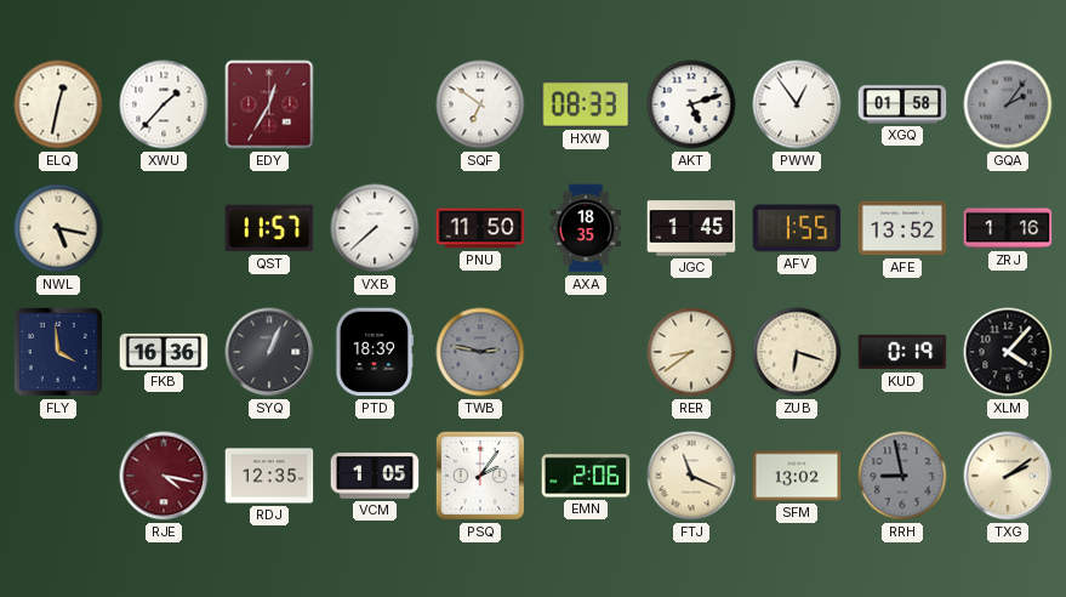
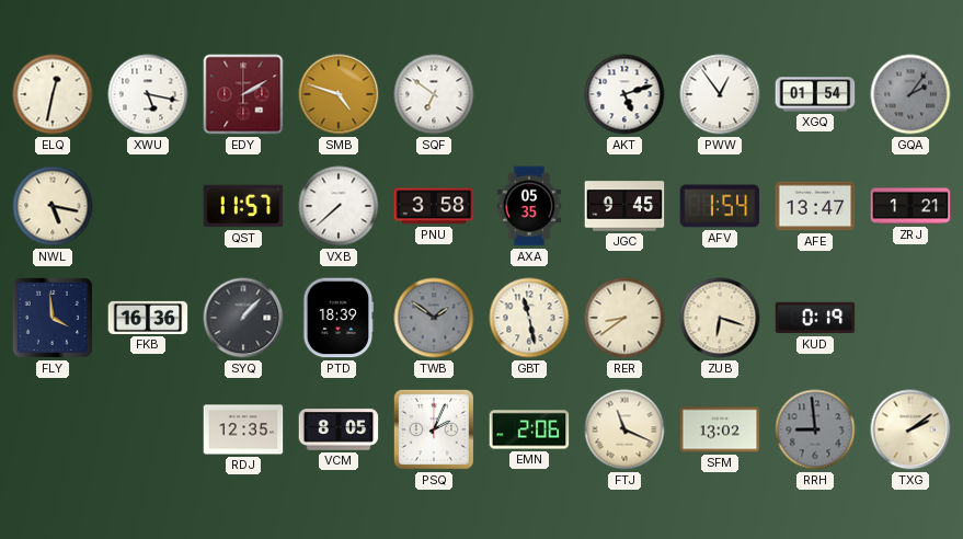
XWU: 1:37 -> 5:17
EDY: 12:35 -> 2:10
SMB: none -> 4:48
HXW: 08:33 -> none
XGQ: 01:58 -> 01:54
PNU: 11:50 -> 3:58
AXA: 18:35 -> 05:35
JGC: 1:45 -> 9:45
AFV: 1:55 -> 1:54
AFE: 13:52 -> 13:47
ZRJ: 1:16 -> 1:21
SYQ: 1:04 -> 1:07
TWB: 2:47 -> 1:51
GBT: none -> 11:28
XLM: 4:07 -> none
RJE: 4:17 -> none
VCM: 1:05 -> 8:05
PSQ: 2:06 -> 2:04
RRH: 8:58 -> 8:59
